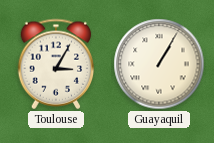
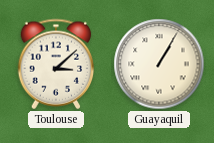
Toulouse: 3:05 -> 3:08
